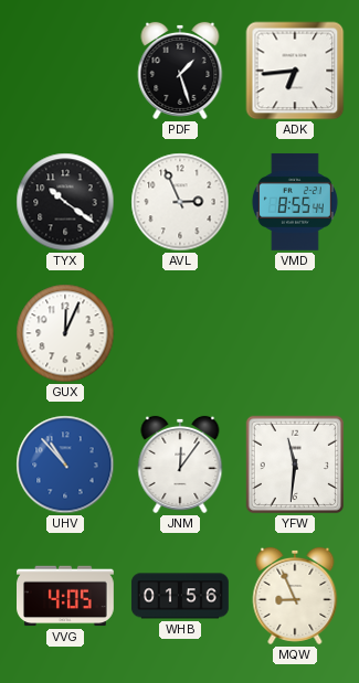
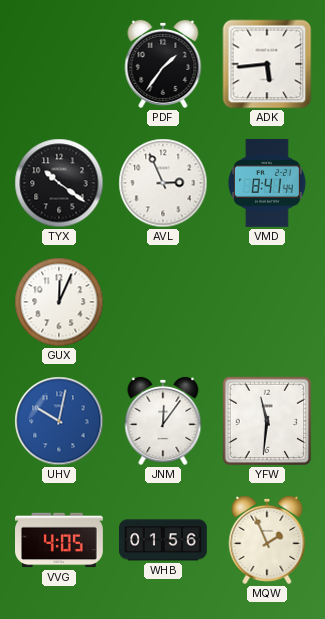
PDF: 1:27 -> 1:36
ADK: 6:44 -> 5:44
VMD: 8:55 -> 8:41
UHV: 10:53 -> 10:02
MQW: 8:56 -> 1:56
